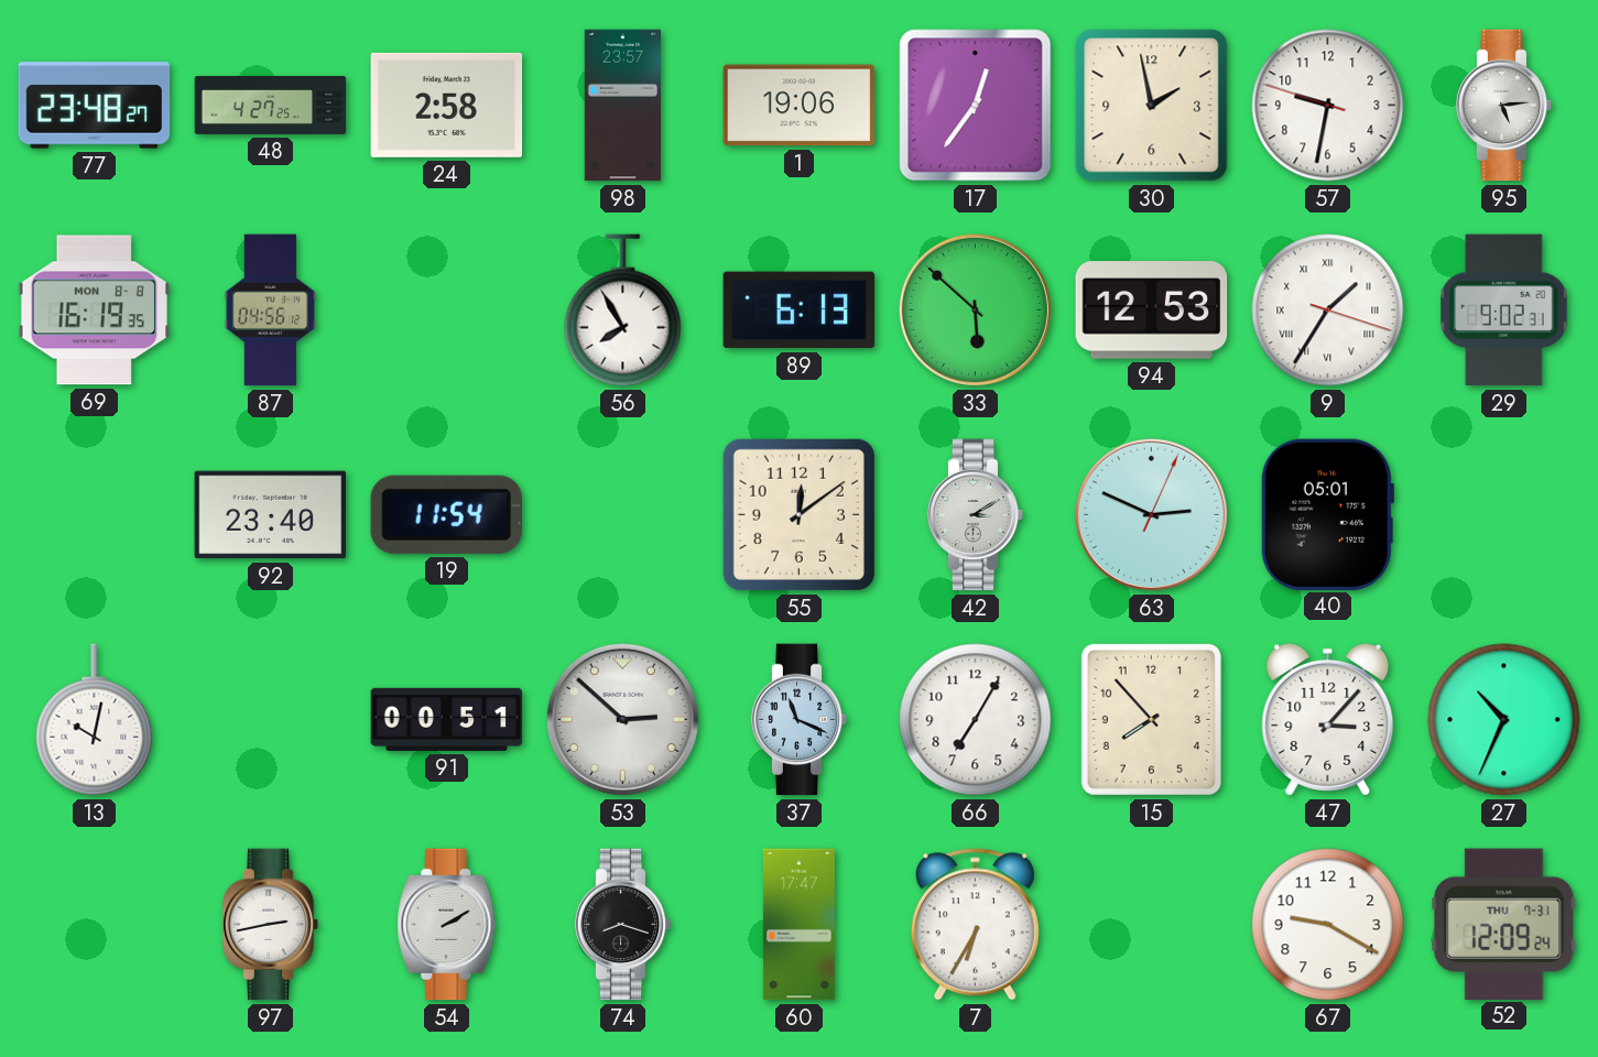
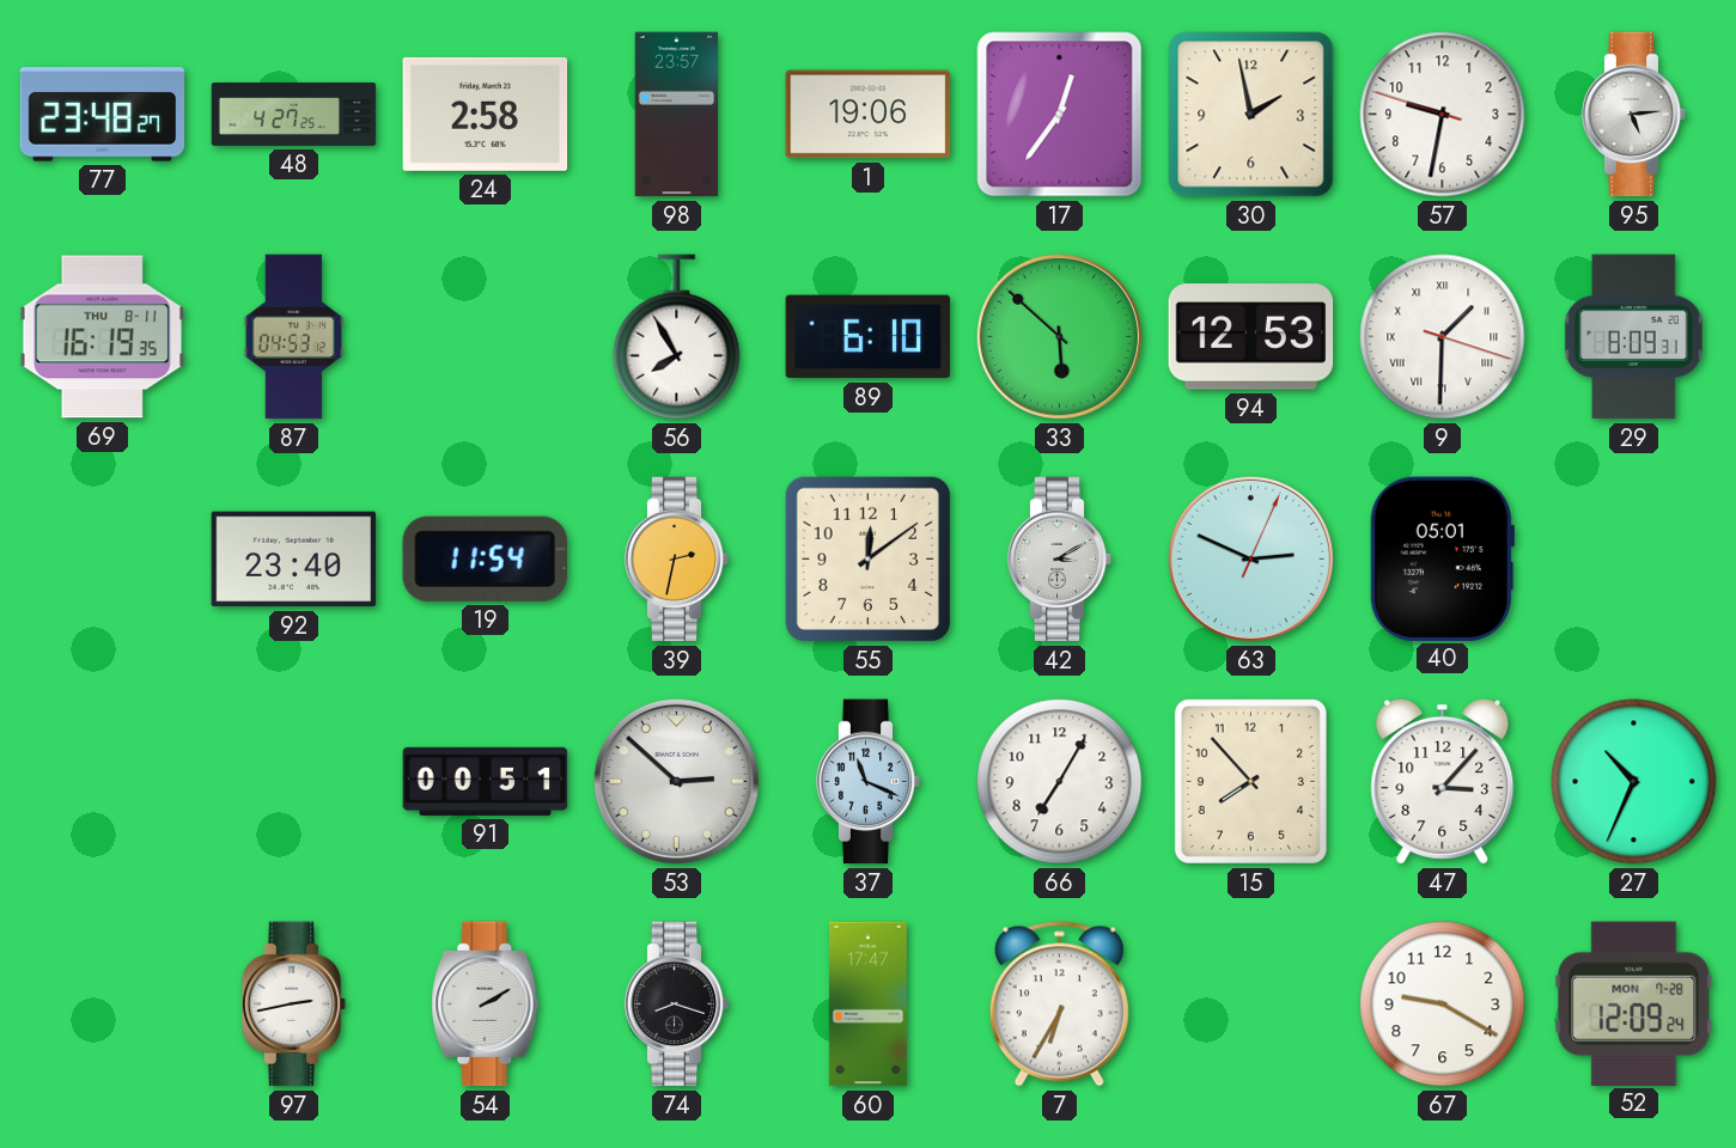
69 date: MON 8-8 -> THU 8-11
87: 04:56 -> 04:53
89: 6:13 -> 6:10
9: 1:35 -> 1:30
29: 9:02 -> 8:09
39: none -> 2:32
13: 10:02 -> none
52 date: THU 7-31 -> MON 7-28
